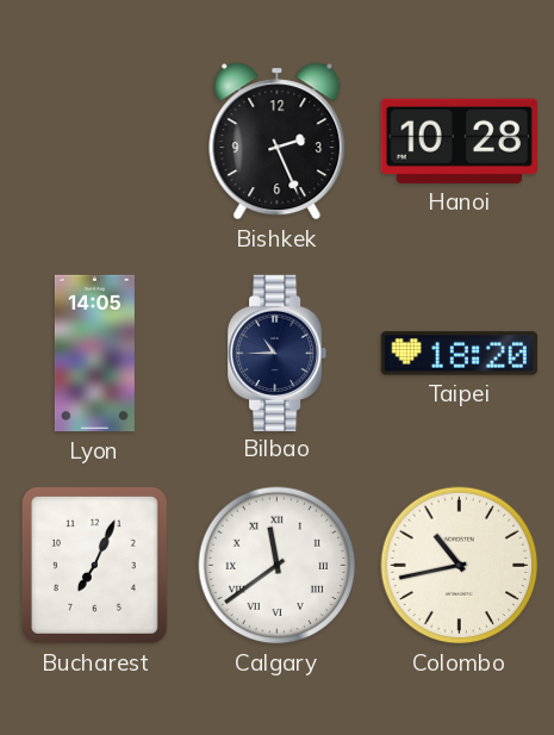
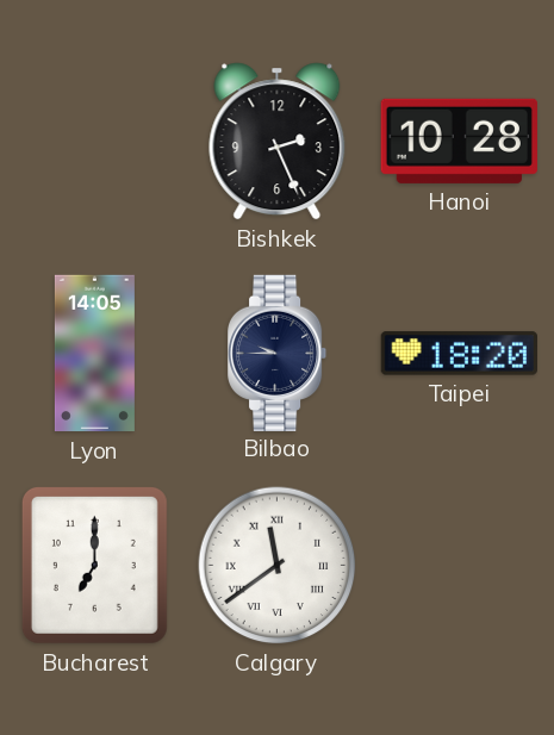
Bilbao: 10:45 -> 9:45
Bucharest: 7:04 -> 7:00
Colombo: 10:43 -> none
